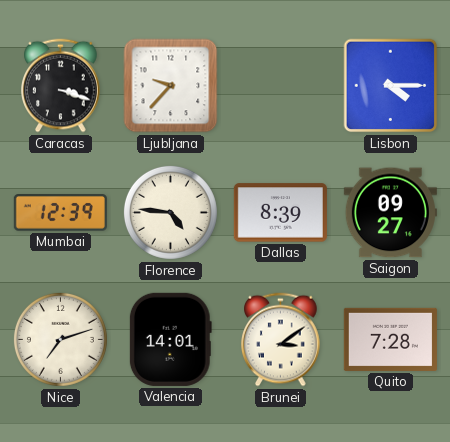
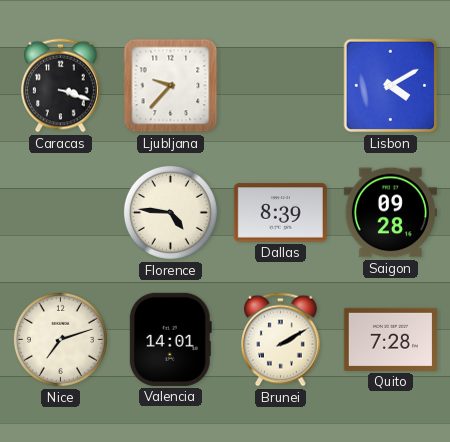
Lisbon: 4:15 -> 4:10
Mumbai: 12:39 -> none
Saigon: 09:27 -> 09:28
Brunei: 3:09 -> 2:10
